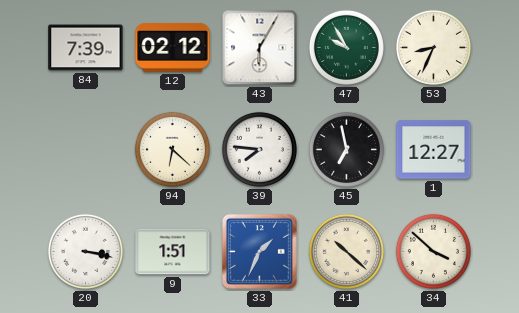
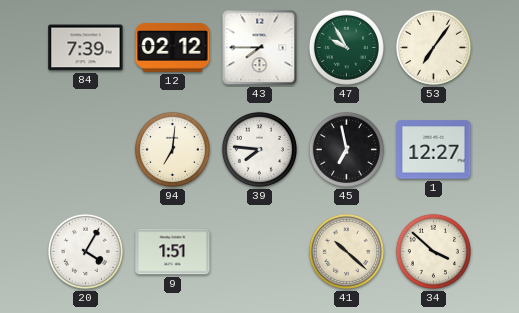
43: 6:05 -> 7:45
53: 8:34 -> 7:06
94: 6:22 -> 7:01
20: 3:17 -> 4:05
33: 1:34 -> none
